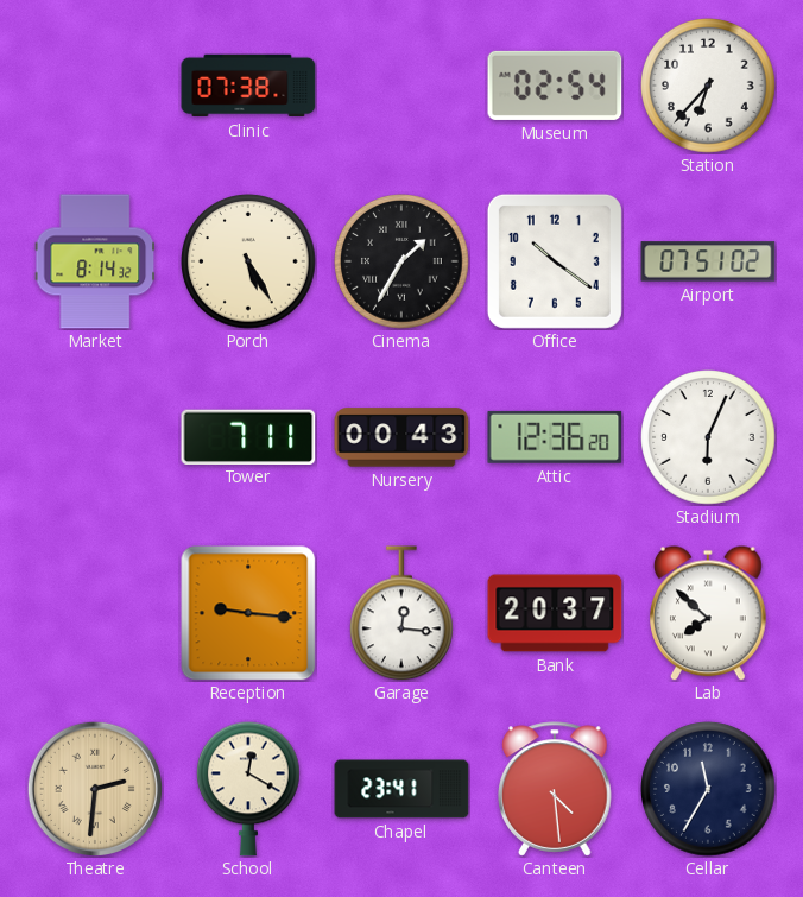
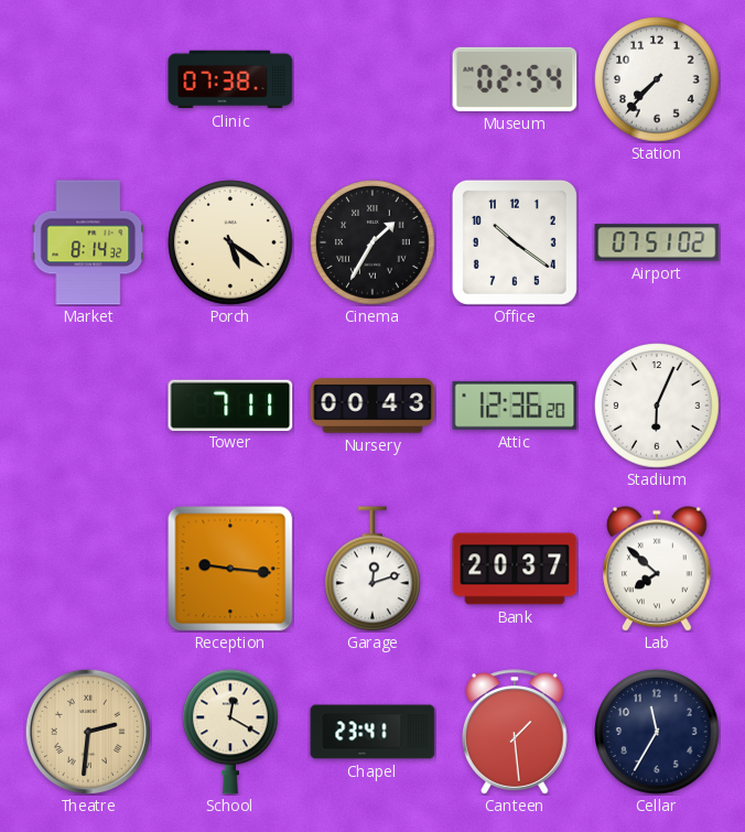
Station: 6:37 -> 7:37
Porch: 5:25 -> 5:21
Garage: 12:16 -> 12:12
Canteen: 4:29 -> 1:29
